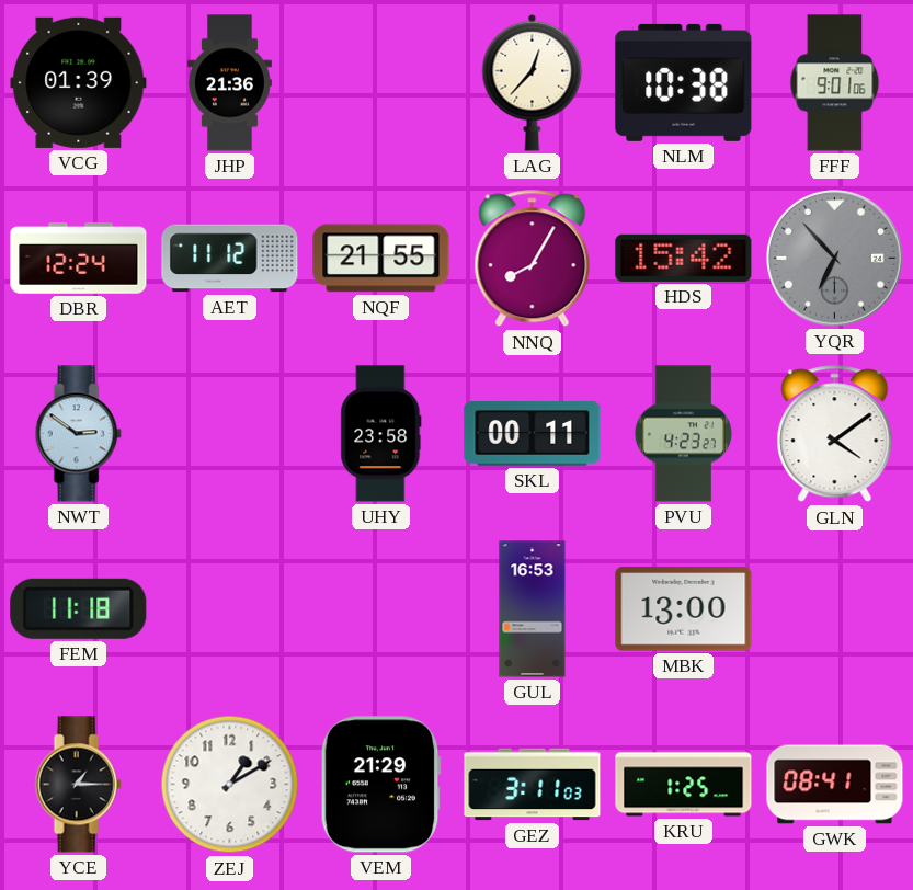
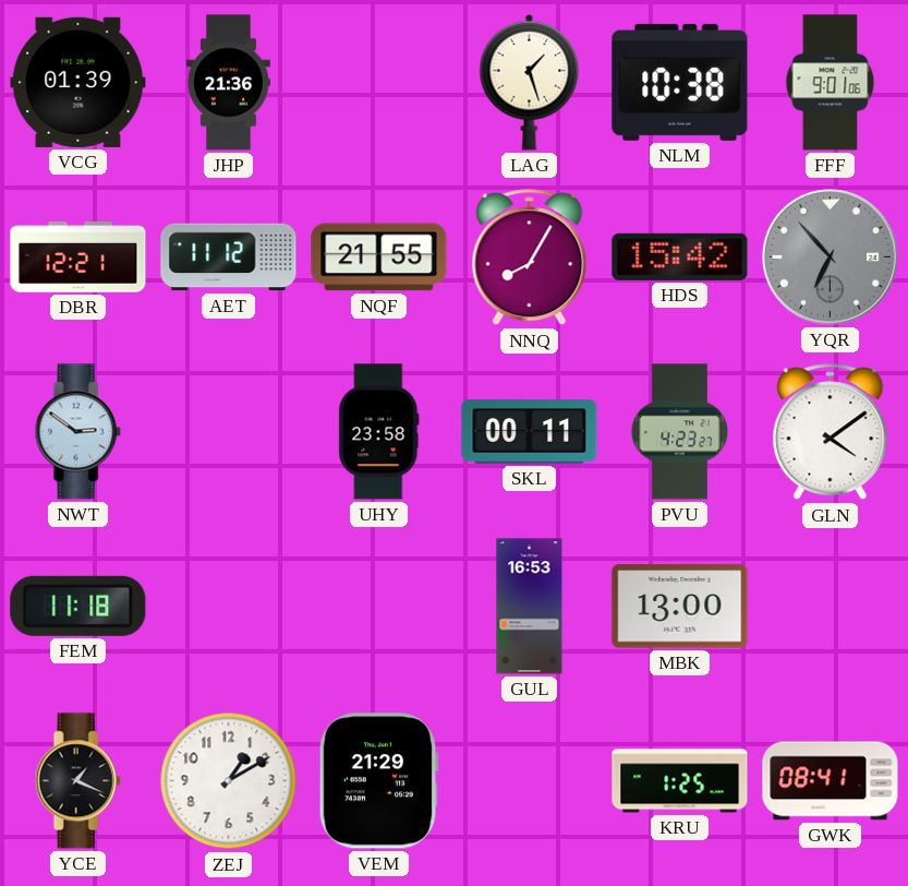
LAG: 12:37 -> 1:27
DBR: 12:24 -> 12:21
YCE: 1:15 -> 1:19
GEZ: 3:11 -> none
